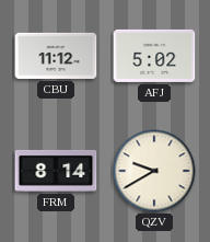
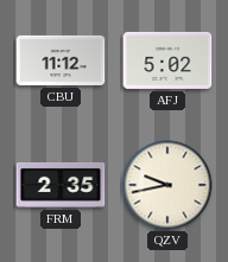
FRM: 8:14 -> 2:35
QZV: 9:40 -> 9:43
